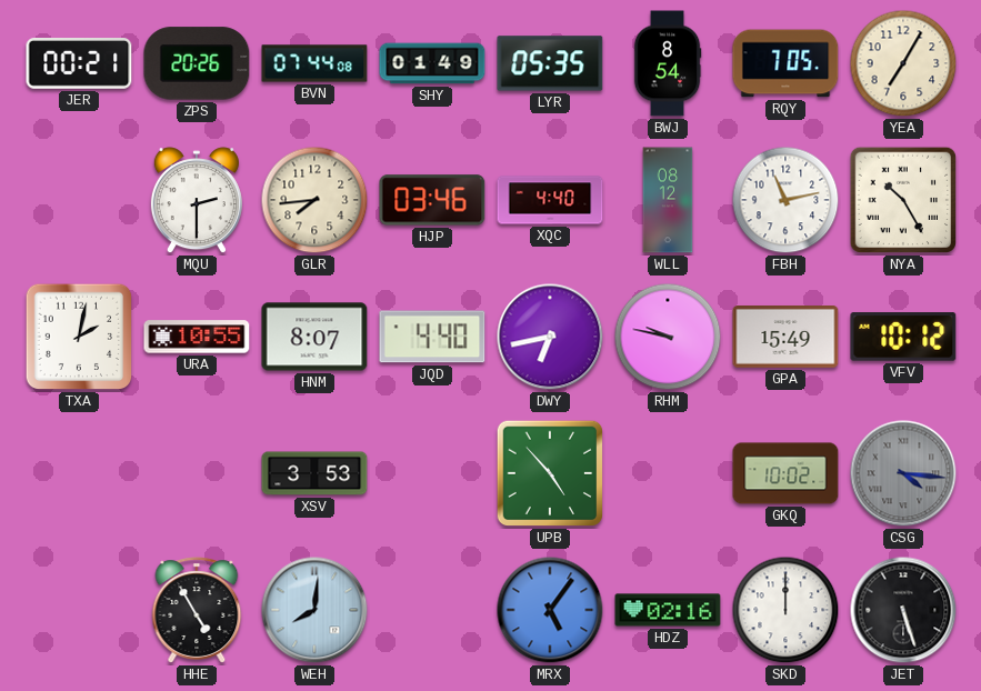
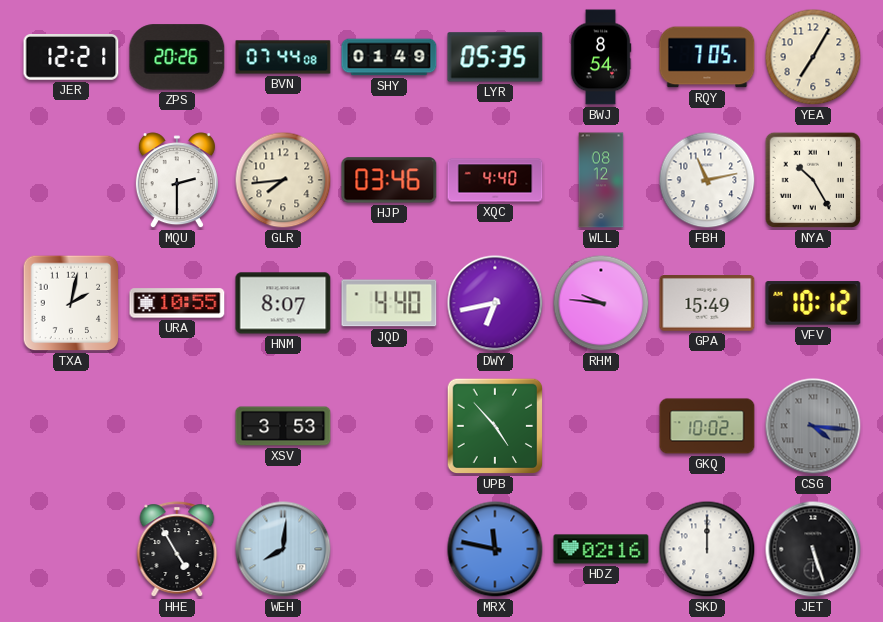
JER: 00:21 -> 12:21
RHM: 9:47 -> 9:46
MRX: 5:06 -> 11:47
